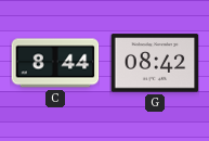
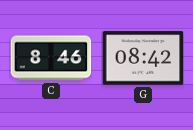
C: 8:44 -> 8:46
